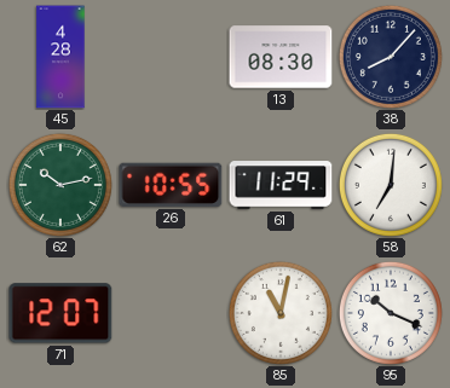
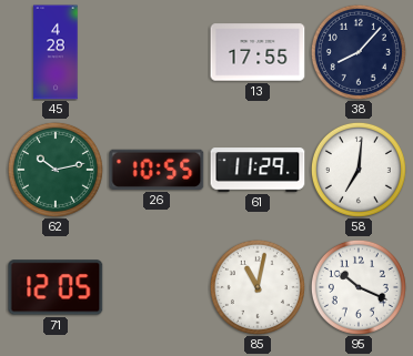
13: 08:30 -> 17:55
71: 12:07 -> 12:05
